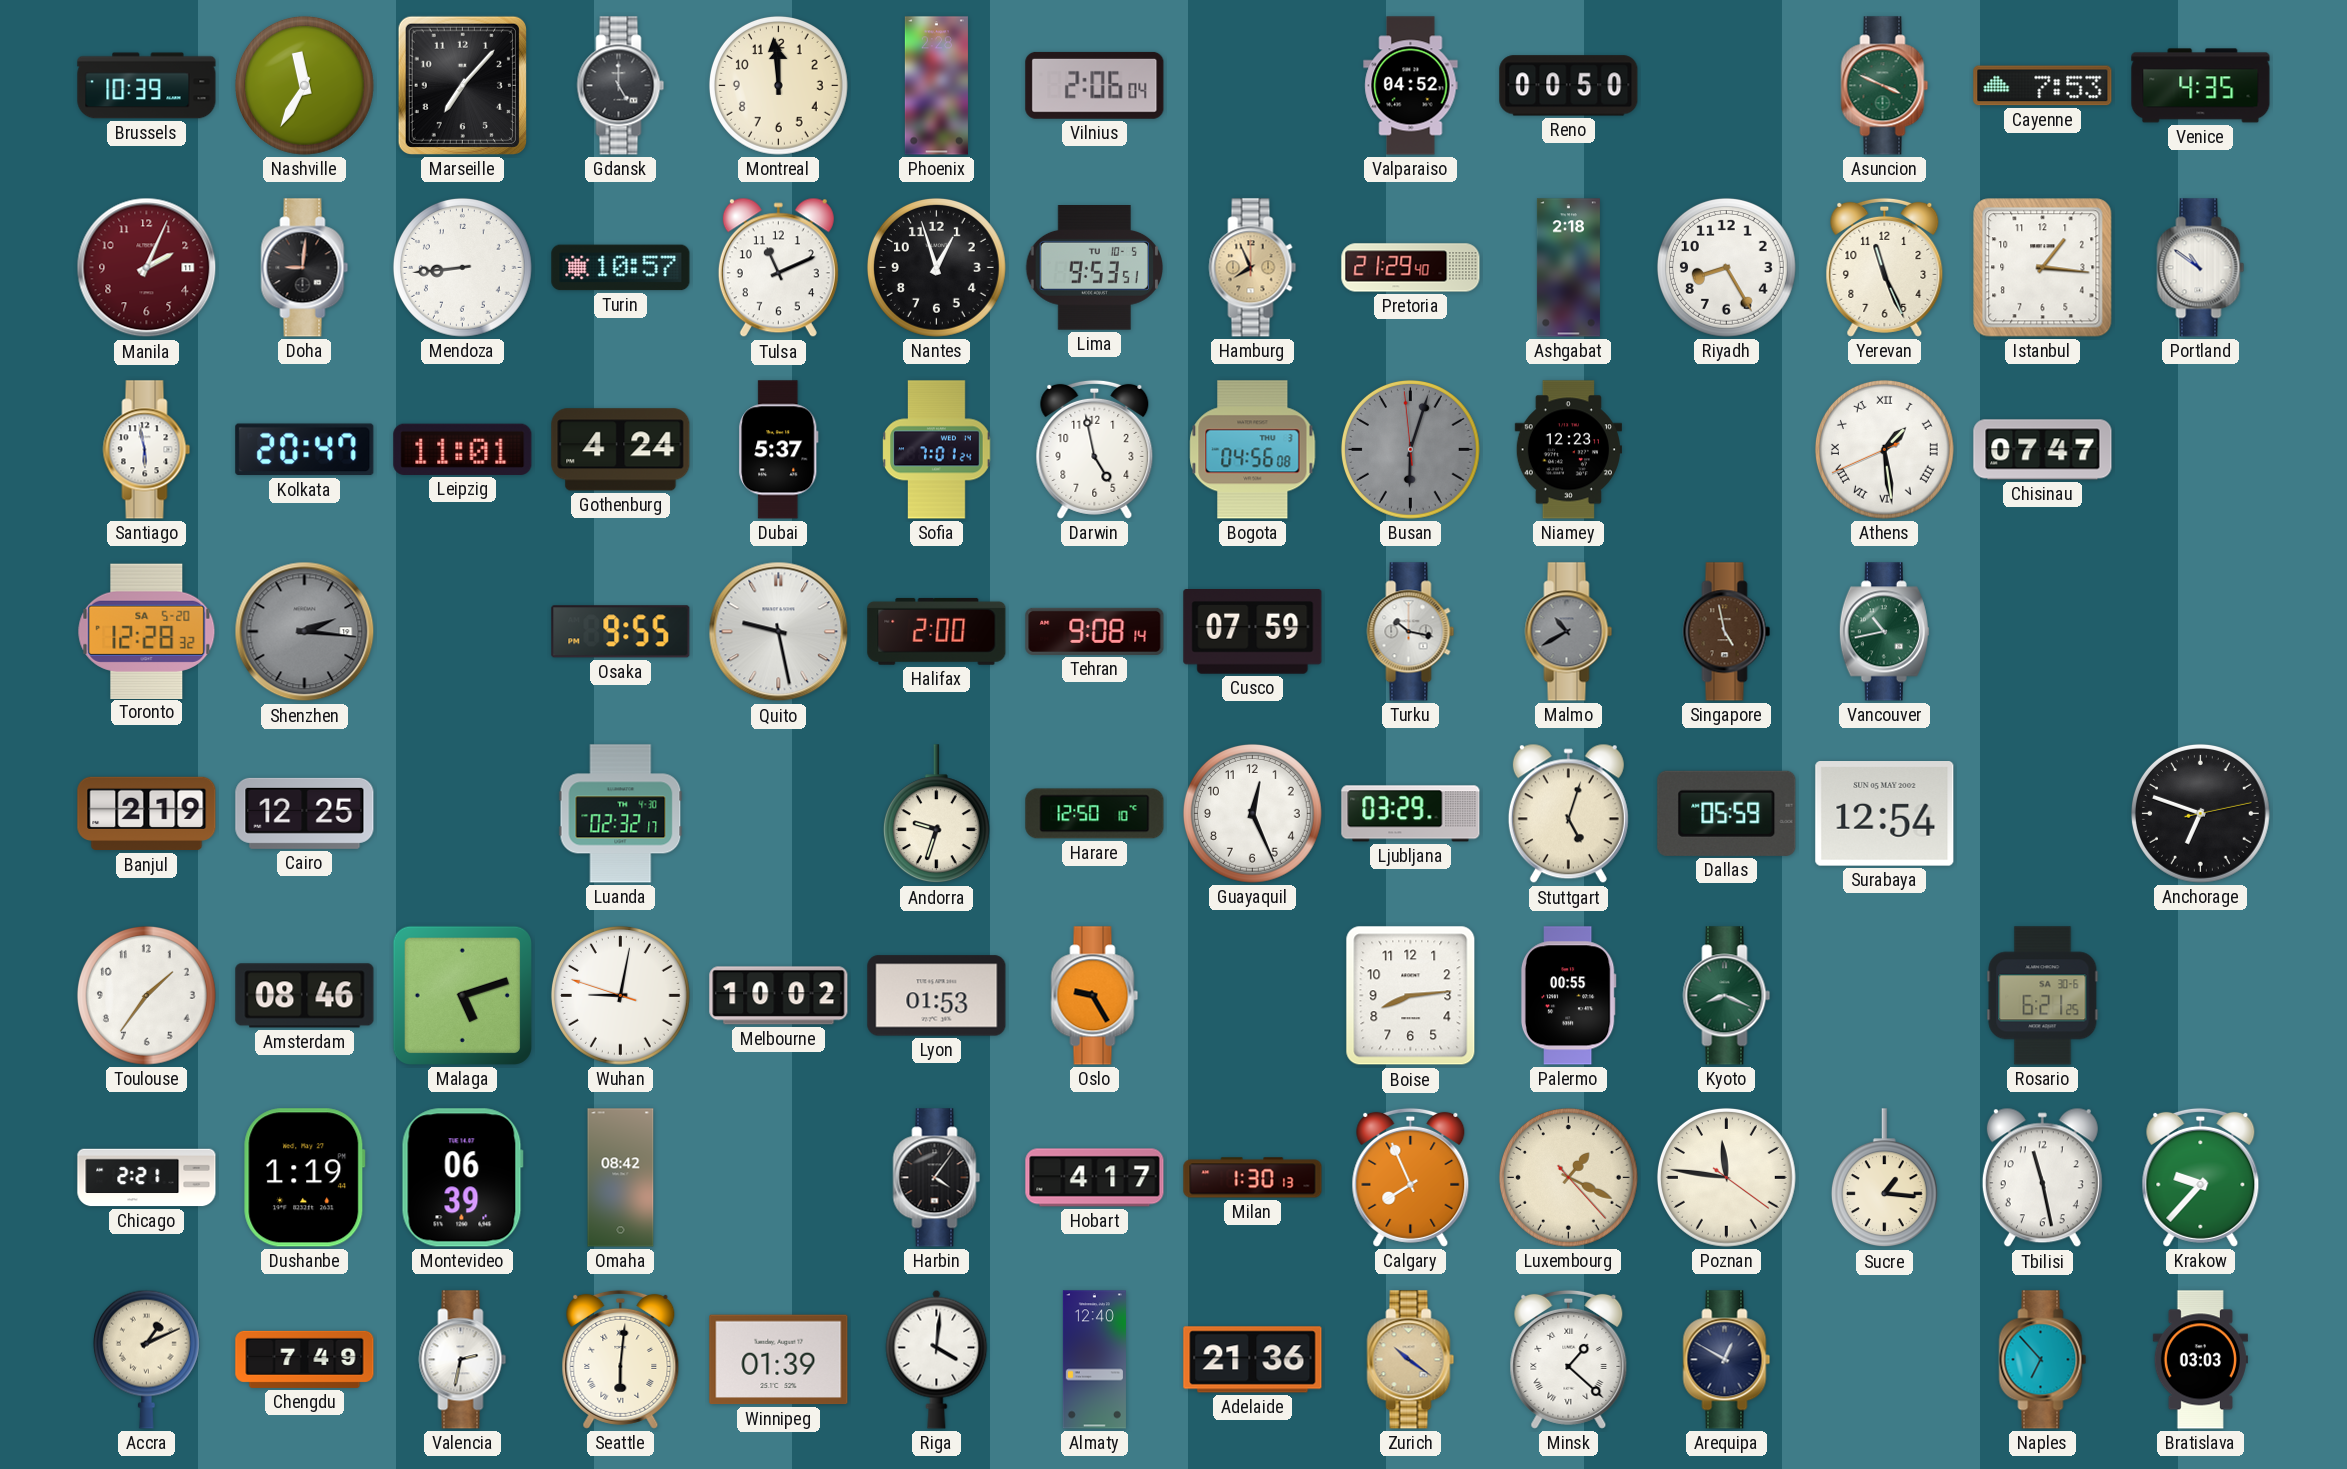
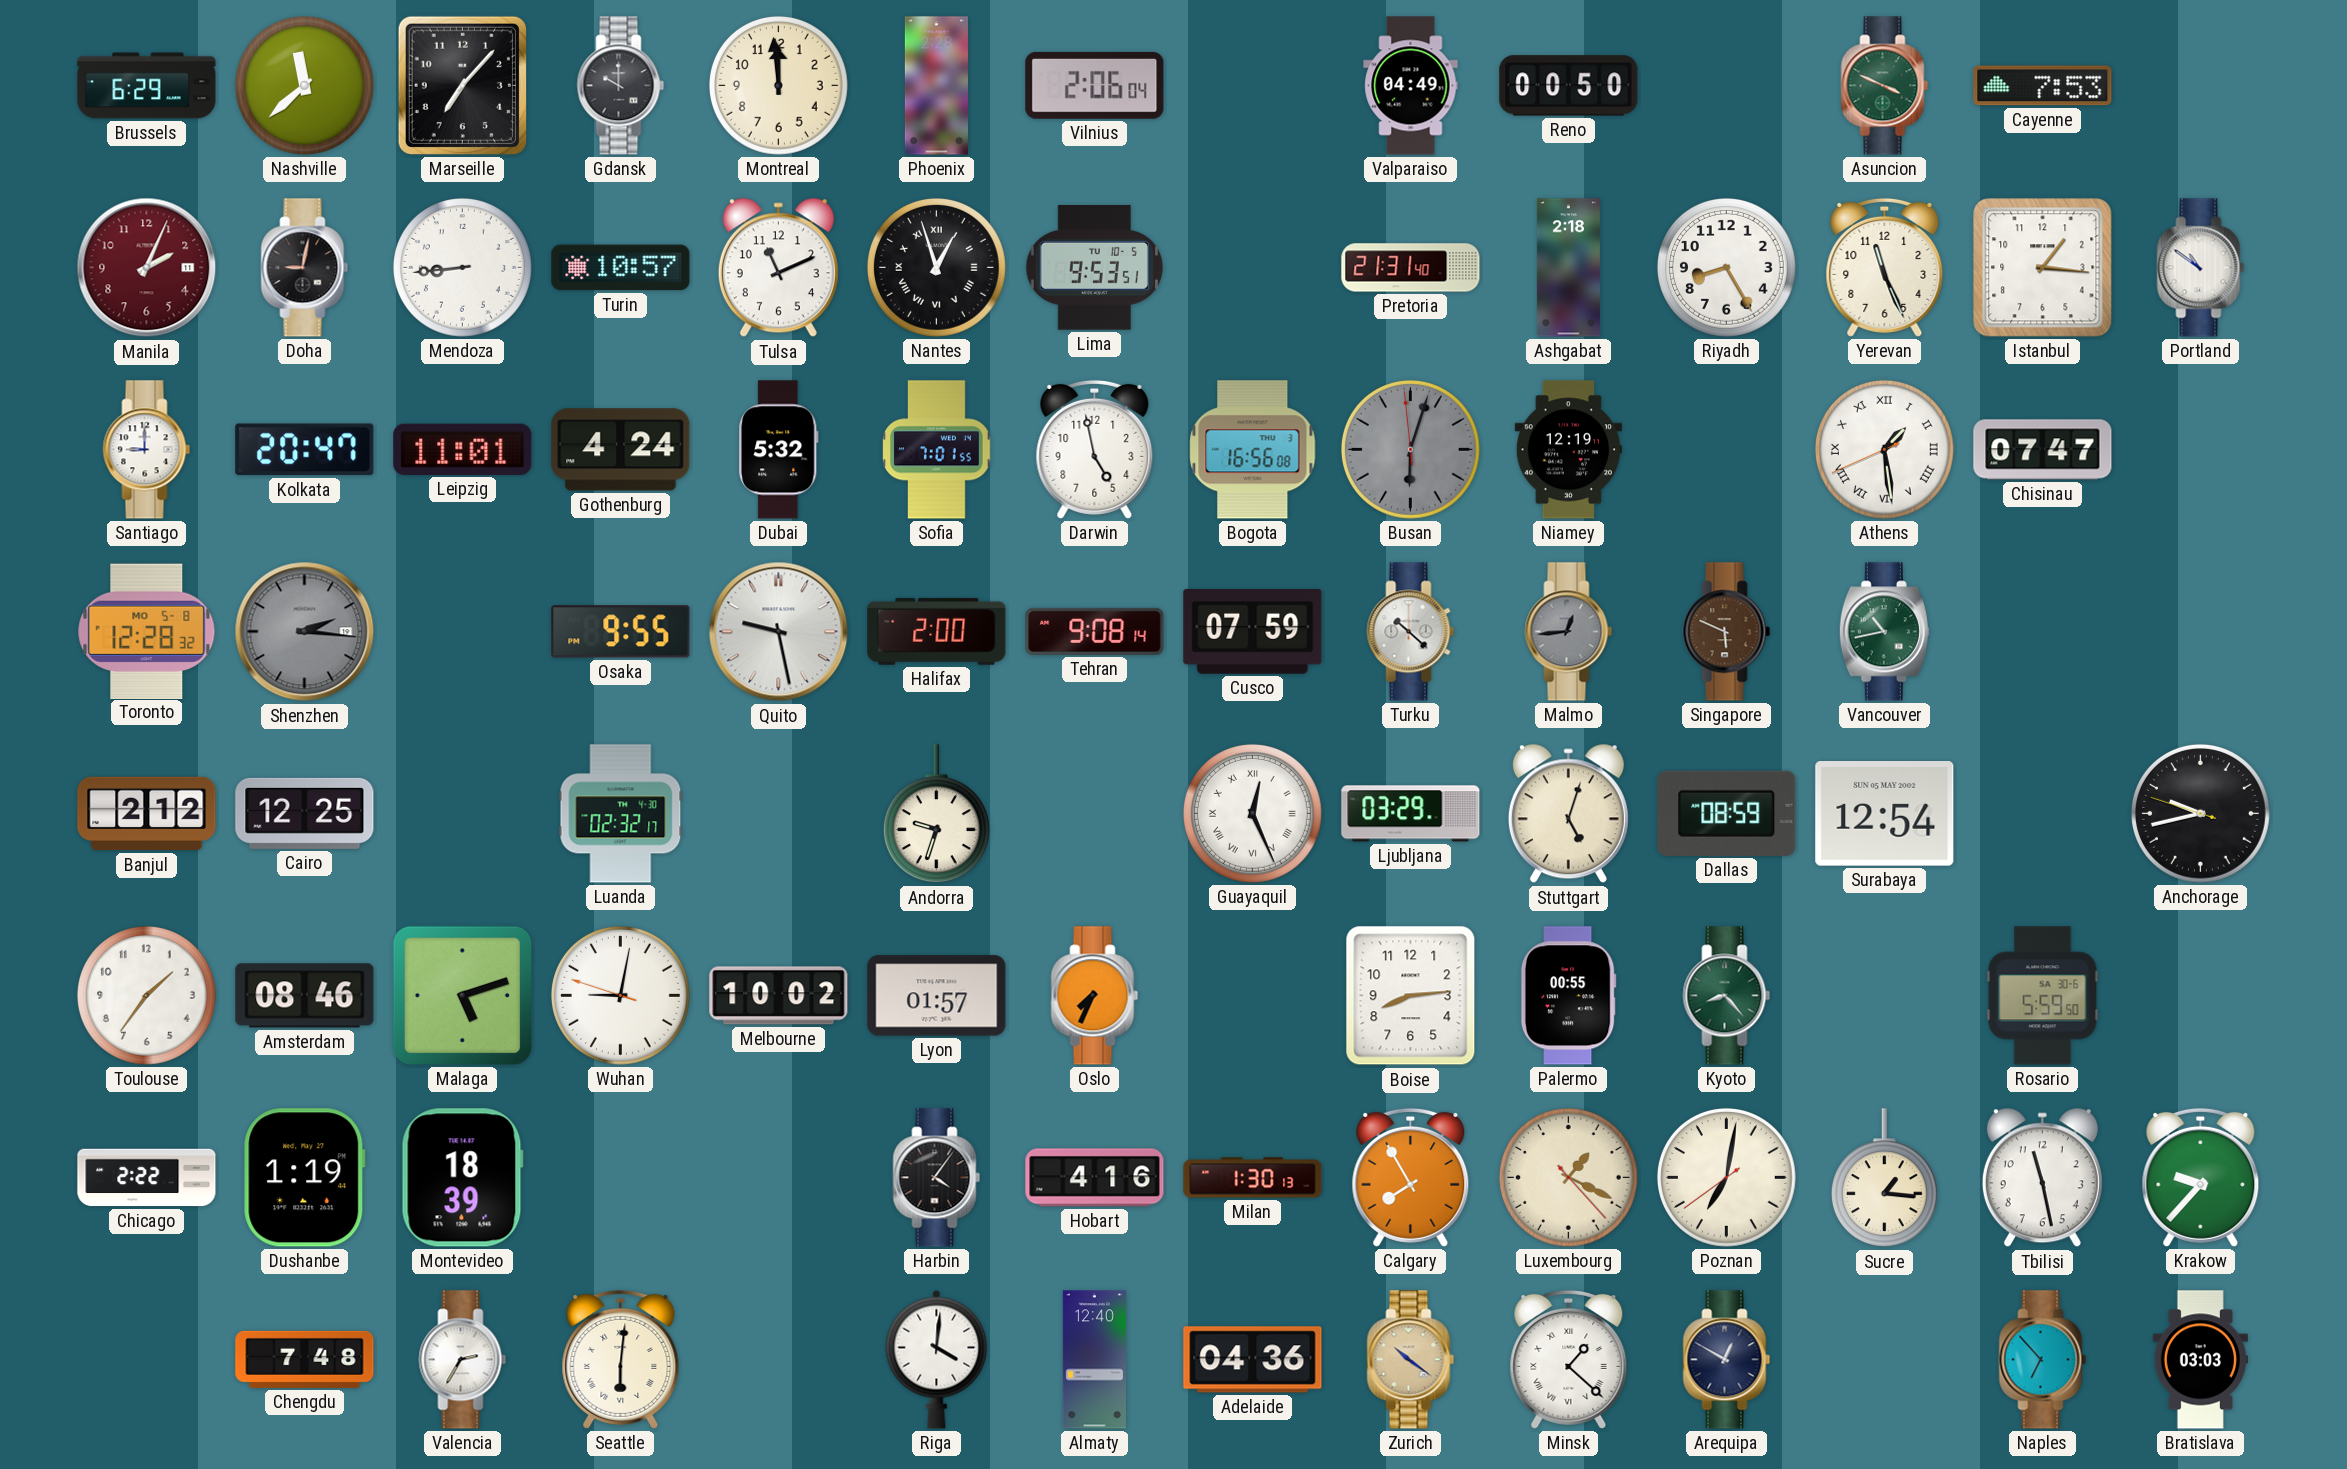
Brussels: 10:39 -> 6:29
Nashville: 11:35 -> 11:38
Gdansk: 5:00 -> 10:00
Valparaiso: 04:52 -> 04:49
Venice: 4:35 -> none
Doha: 9:01 -> 9:02
Nantes numerals: Arabic -> Roman
Hamburg: 7:56 -> none
Pretoria: 21:29 -> 21:31
Santiago: 5:58 -> 9:00
Dubai: 5:37 -> 5:32
Sofia: 7:01:24 -> 7:01:55
Bogota: 04:56 -> 16:56
Niamey: 12:23 -> 12:19
Toronto date: SA 5-20 -> MO 5-8
Turku: 10:17 -> 10:22
Malmo: 10:40 -> 12:44
Singapore: 4:58 -> 5:49
Banjul: 2:19 -> 2:12
Harare: 12:50 -> none
Guayaquil numerals: Arabic -> Roman
Dallas: 05:59 -> 08:59
Anchorage: 6:48 -> 9:42
Lyon: 01:53 -> 01:57
Oslo: 9:25 -> 7:34
Kyoto: 8:19 -> 8:23
Rosario: 6:21 -> 5:59
Chicago: 2:21 -> 2:22
Montevideo: 06:39 -> 18:39
Omaha: 08:42 -> none
Hobart: 4:17 -> 4:16
Calgary: 7:56 -> 7:55
Poznan: 11:46 -> 7:01
Accra: 1:11 -> none
Chengdu: 7:49 -> 7:48
Valencia: 2:32 -> 2:35
Winnipeg: 01:39 -> none
Adelaide: 21:36 -> 04:36
